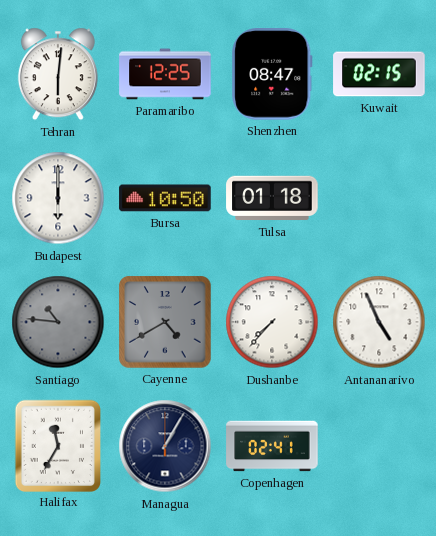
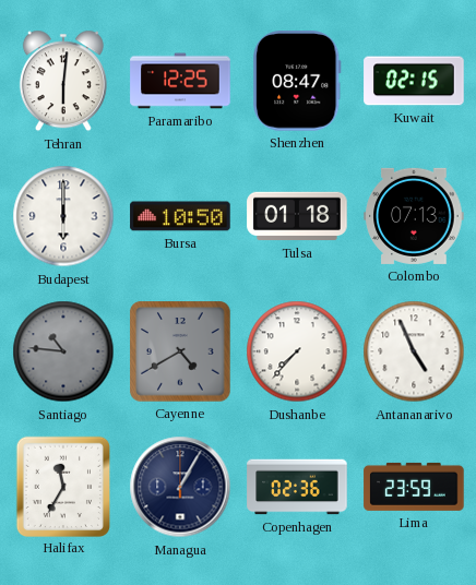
Colombo: none -> 07:13
Copenhagen: 02:41 -> 02:36
Lima: none -> 23:59
